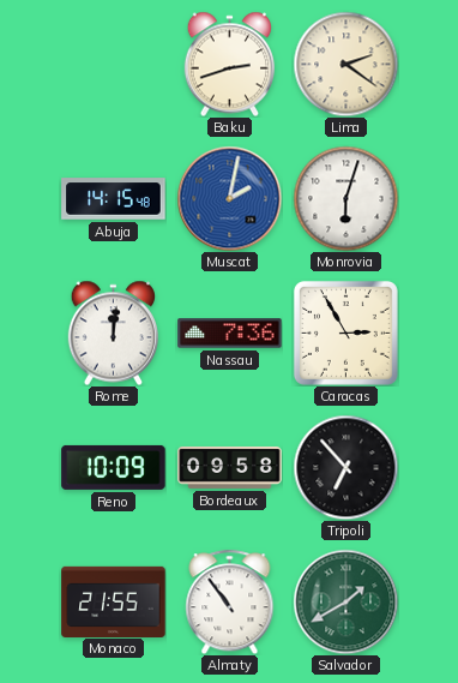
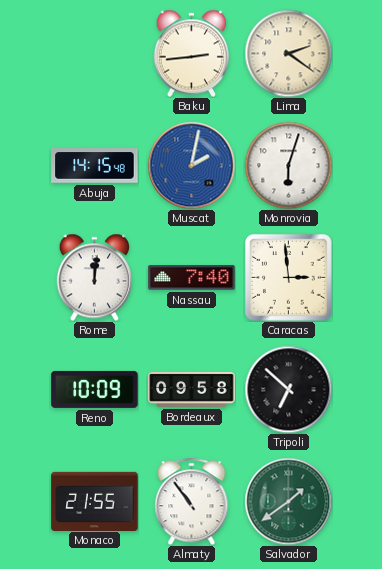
Baku: 2:42 -> 2:44
Nassau: 7:36 -> 7:40
Caracas: 2:55 -> 2:59
Tripoli: 6:53 -> 6:52
Salvador: 1:40 -> 1:39
